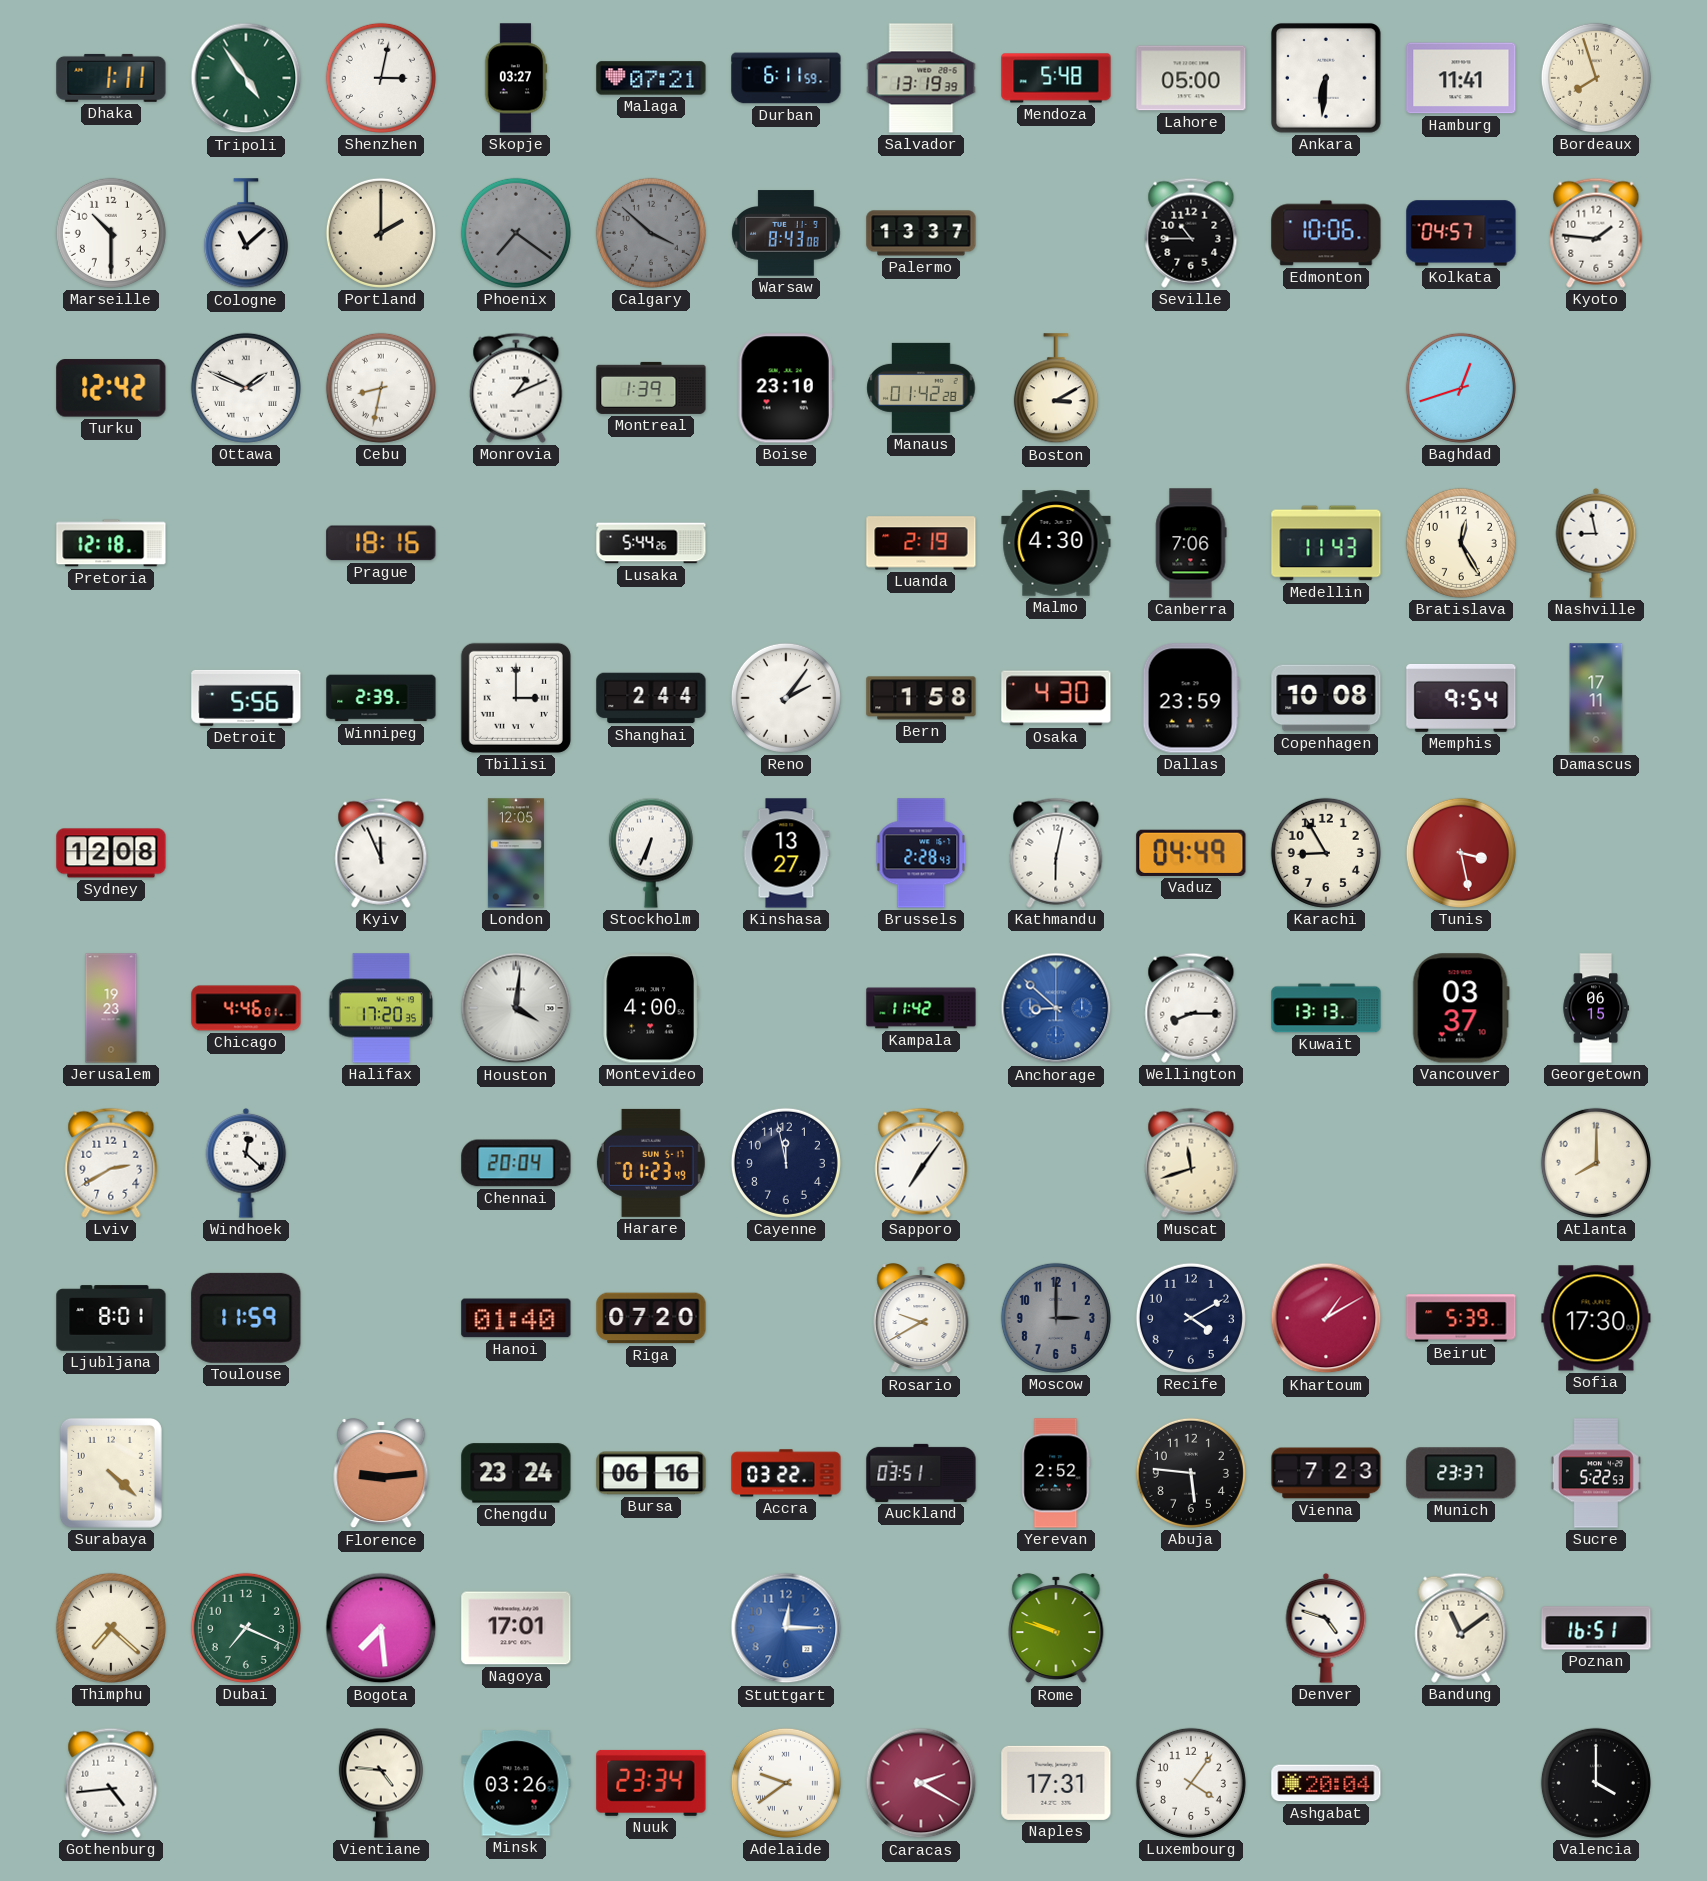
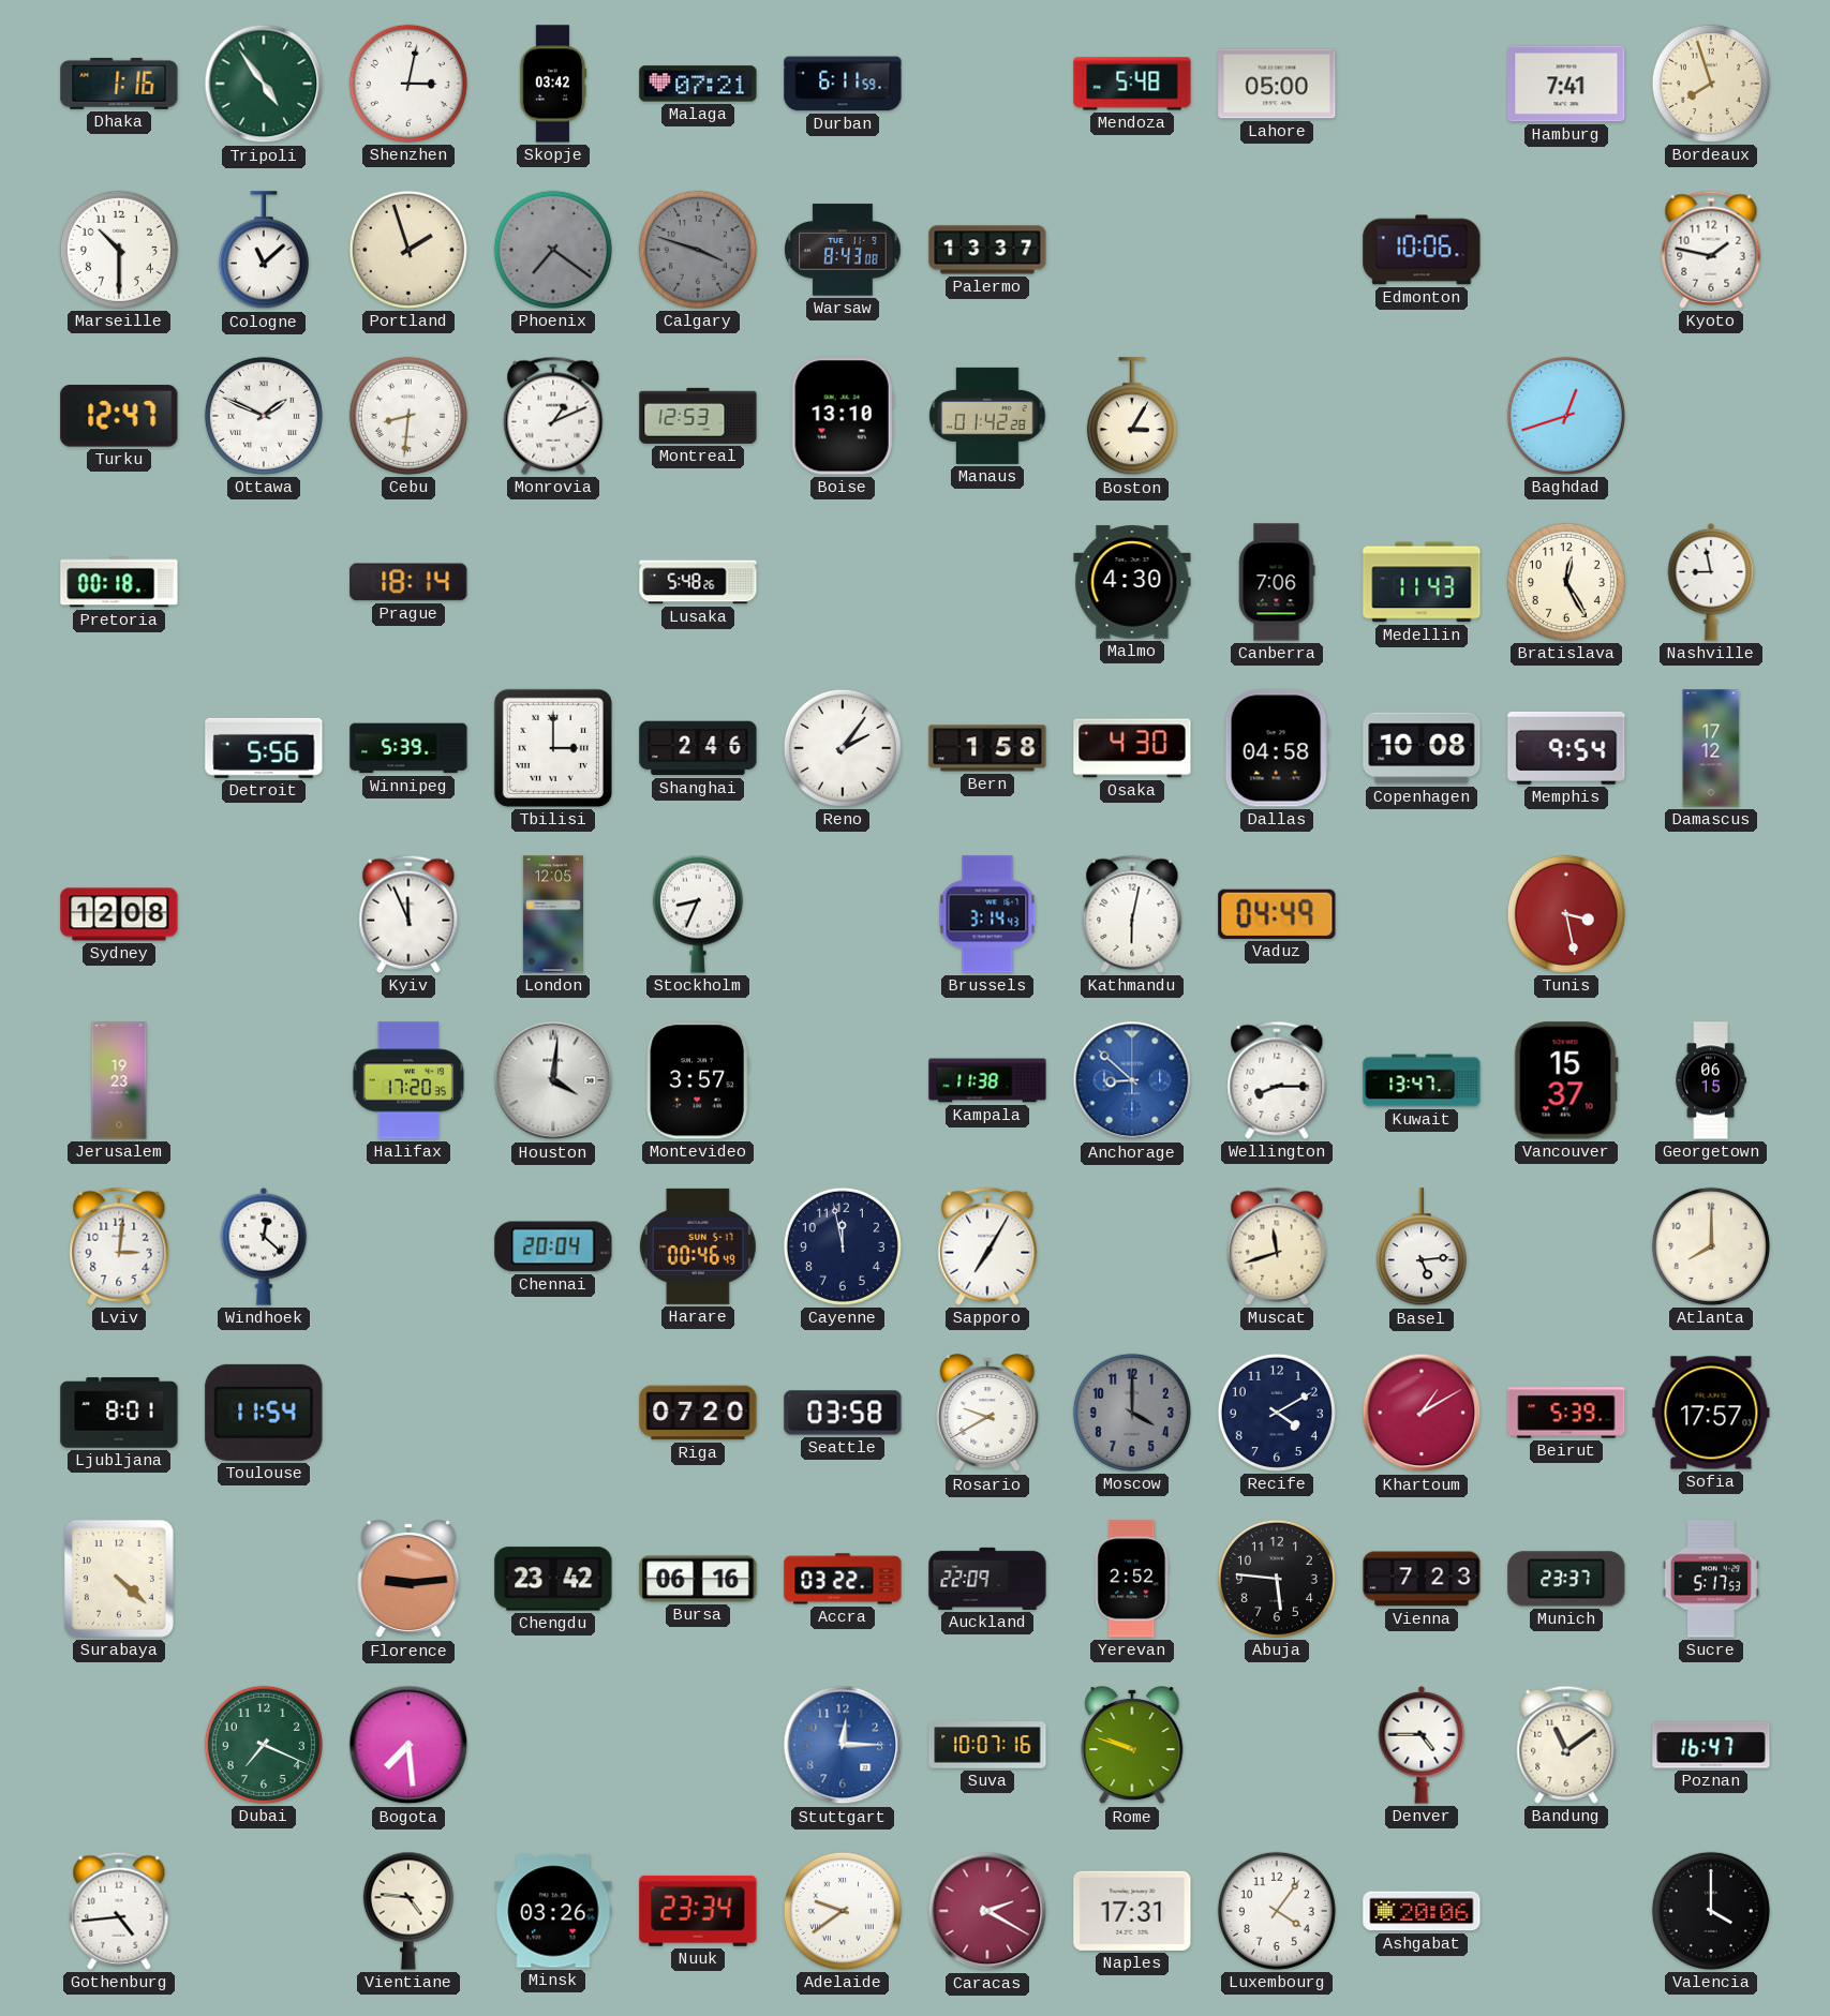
Dhaka: 1:11 -> 1:16
Skopje: 03:27 -> 03:42
Salvador: 13:19 -> none
Ankara: 6:31 -> none
Hamburg: 11:41 -> 7:41
Portland: 2:00 -> 1:57
Calgary: 3:52 -> 3:48
Seville: 10:45 -> none
Kolkata: 04:57 -> none
Kyoto: 1:46 -> 1:47
Turku: 12:42 -> 12:47
Cebu: 8:32 -> 8:31
Montreal: 1:39 -> 12:53
Boise: 23:10 -> 13:10
Boston: 3:10 -> 3:05
Pretoria: 12:18 -> 00:18
Prague: 18:16 -> 18:14
Lusaka: 5:44 -> 5:48
Luanda: 2:19 -> none
Winnipeg: 2:39 -> 5:39
Shanghai: 2:44 -> 2:46
Dallas: 23:59 -> 04:58
Damascus: 17:11 -> 17:12
Stockholm: 6:34 -> 8:34
Kinshasa: 13:27 -> none
Brussels: 2:28 -> 3:14
Karachi: 8:55 -> none
Chicago: 4:46 -> none
Montevideo: 4:00 -> 3:57
Kampala: 11:42 -> 11:38
Kuwait: 13:13 -> 13:47
Vancouver: 03:37 -> 15:37
Lviv: 2:40 -> 3:01
Harare: 01:23 -> 00:46
Sapporo: 7:06 -> 7:05
Basel: none -> 5:14
Toulouse: 11:59 -> 11:54
Hanoi: 01:40 -> none
Seattle: none -> 03:58
Moscow: 3:00 -> 4:00
Sofia: 17:30 -> 17:57
Chengdu: 23:24 -> 23:42
Auckland: 03:51 -> 22:09
Sucre: 5:22 -> 5:17
Thimphu: 7:22 -> none
Nagoya: 17:01 -> none
Suva: none -> 10:07
Denver: 4:48 -> 4:45
Poznan: 16:51 -> 16:47
Ashgabat: 20:04 -> 20:06
